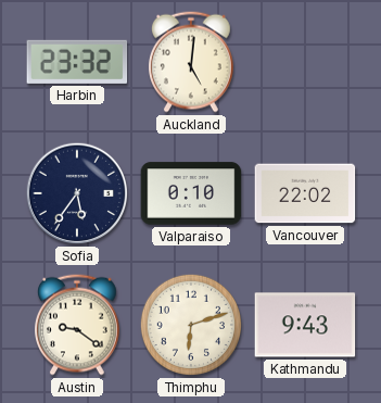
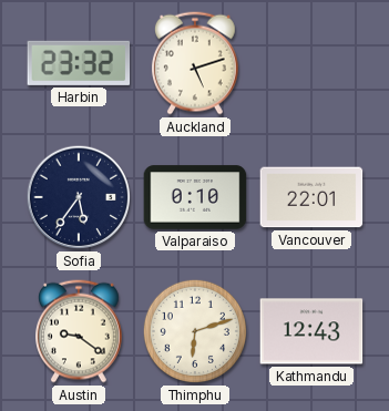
Auckland: 5:01 -> 5:12
Vancouver: 22:02 -> 22:01
Kathmandu: 9:43 -> 12:43
